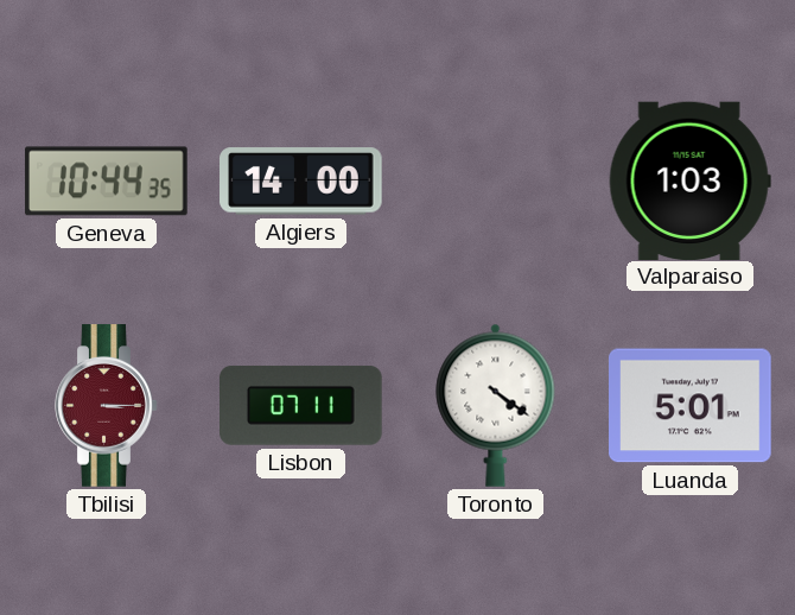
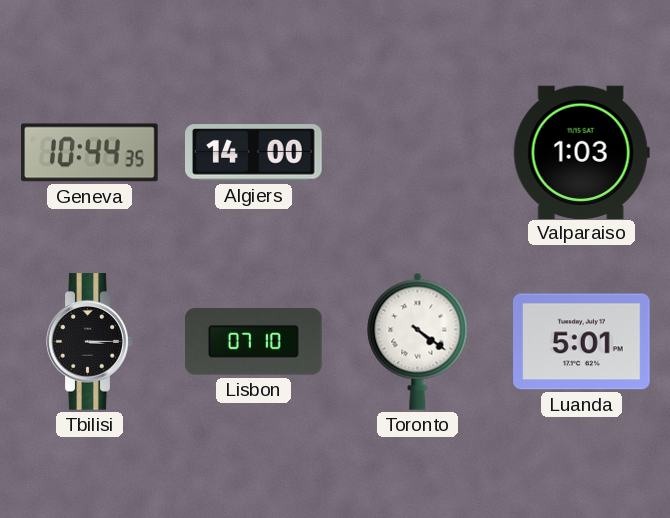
Tbilisi dial: burgundy -> black
Lisbon: 07:11 -> 07:10
